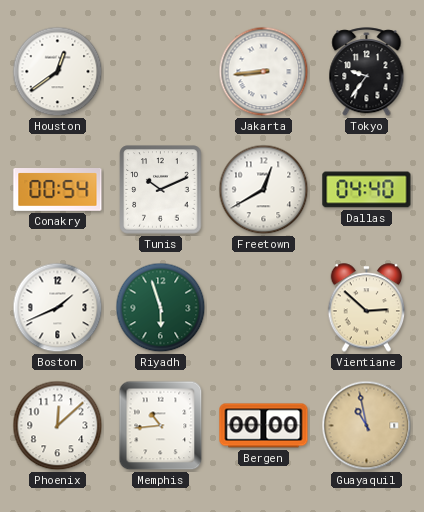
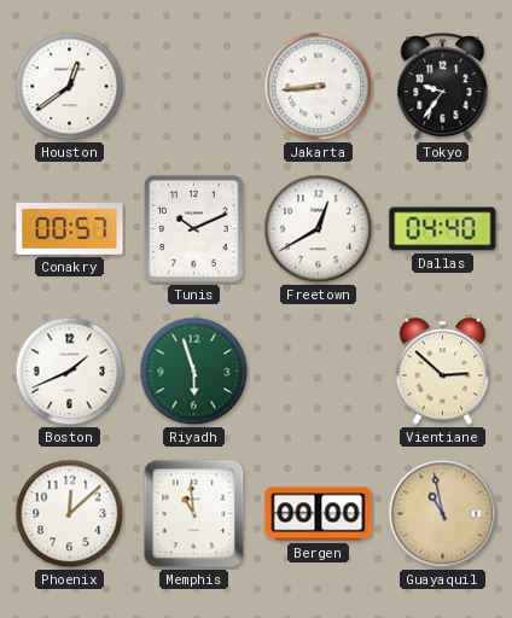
Conakry: 00:54 -> 00:57
Memphis: 10:44 -> 10:59
